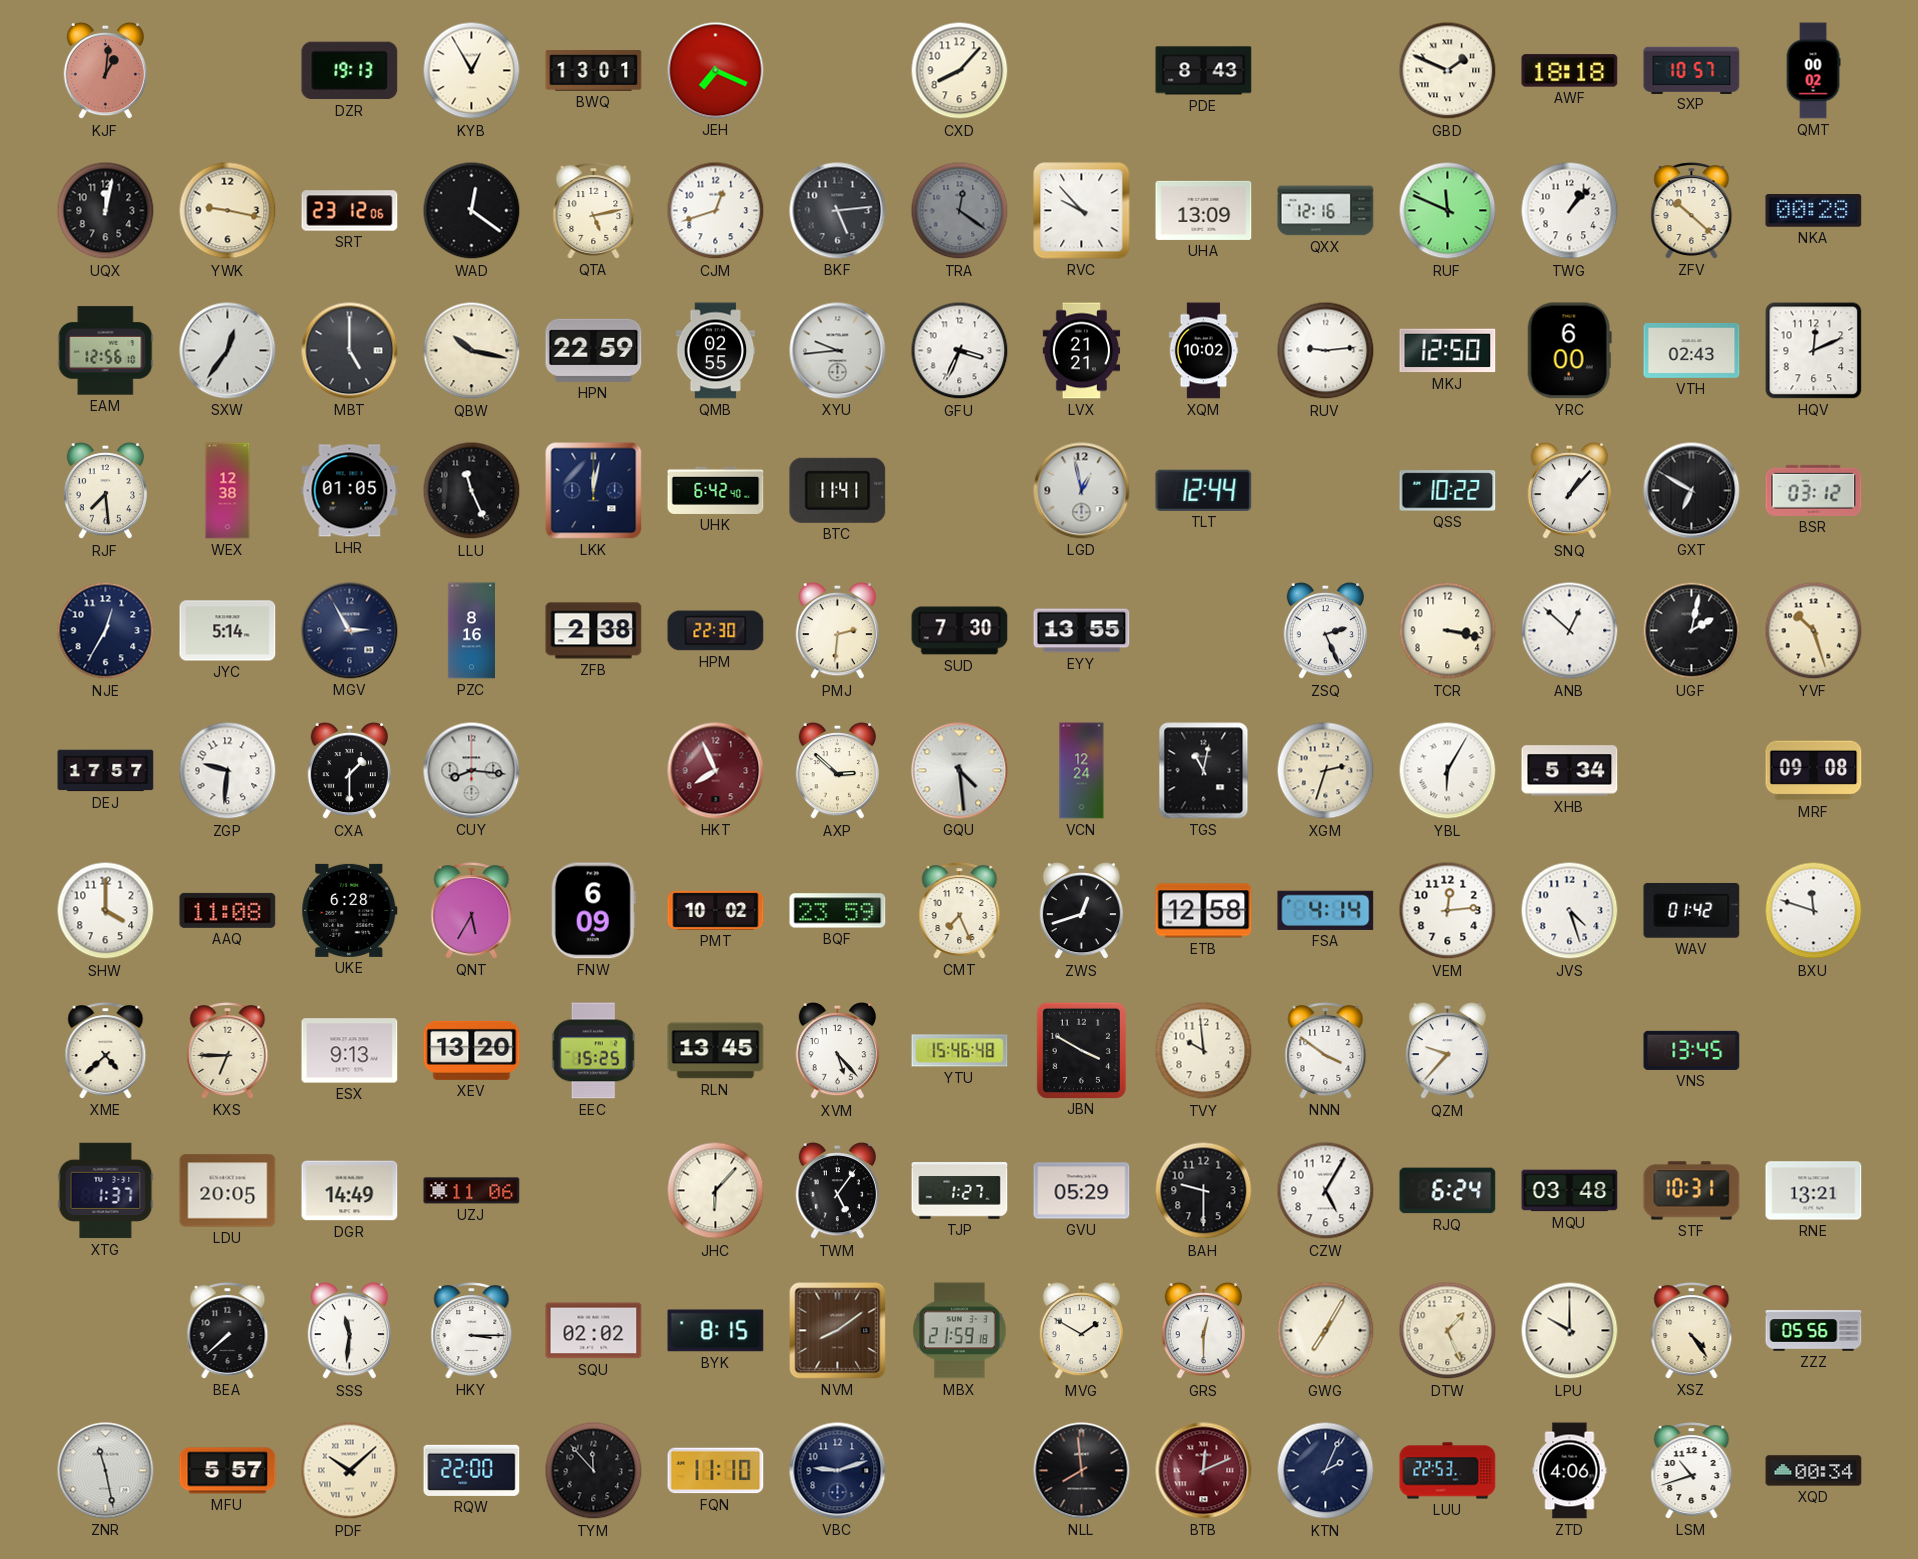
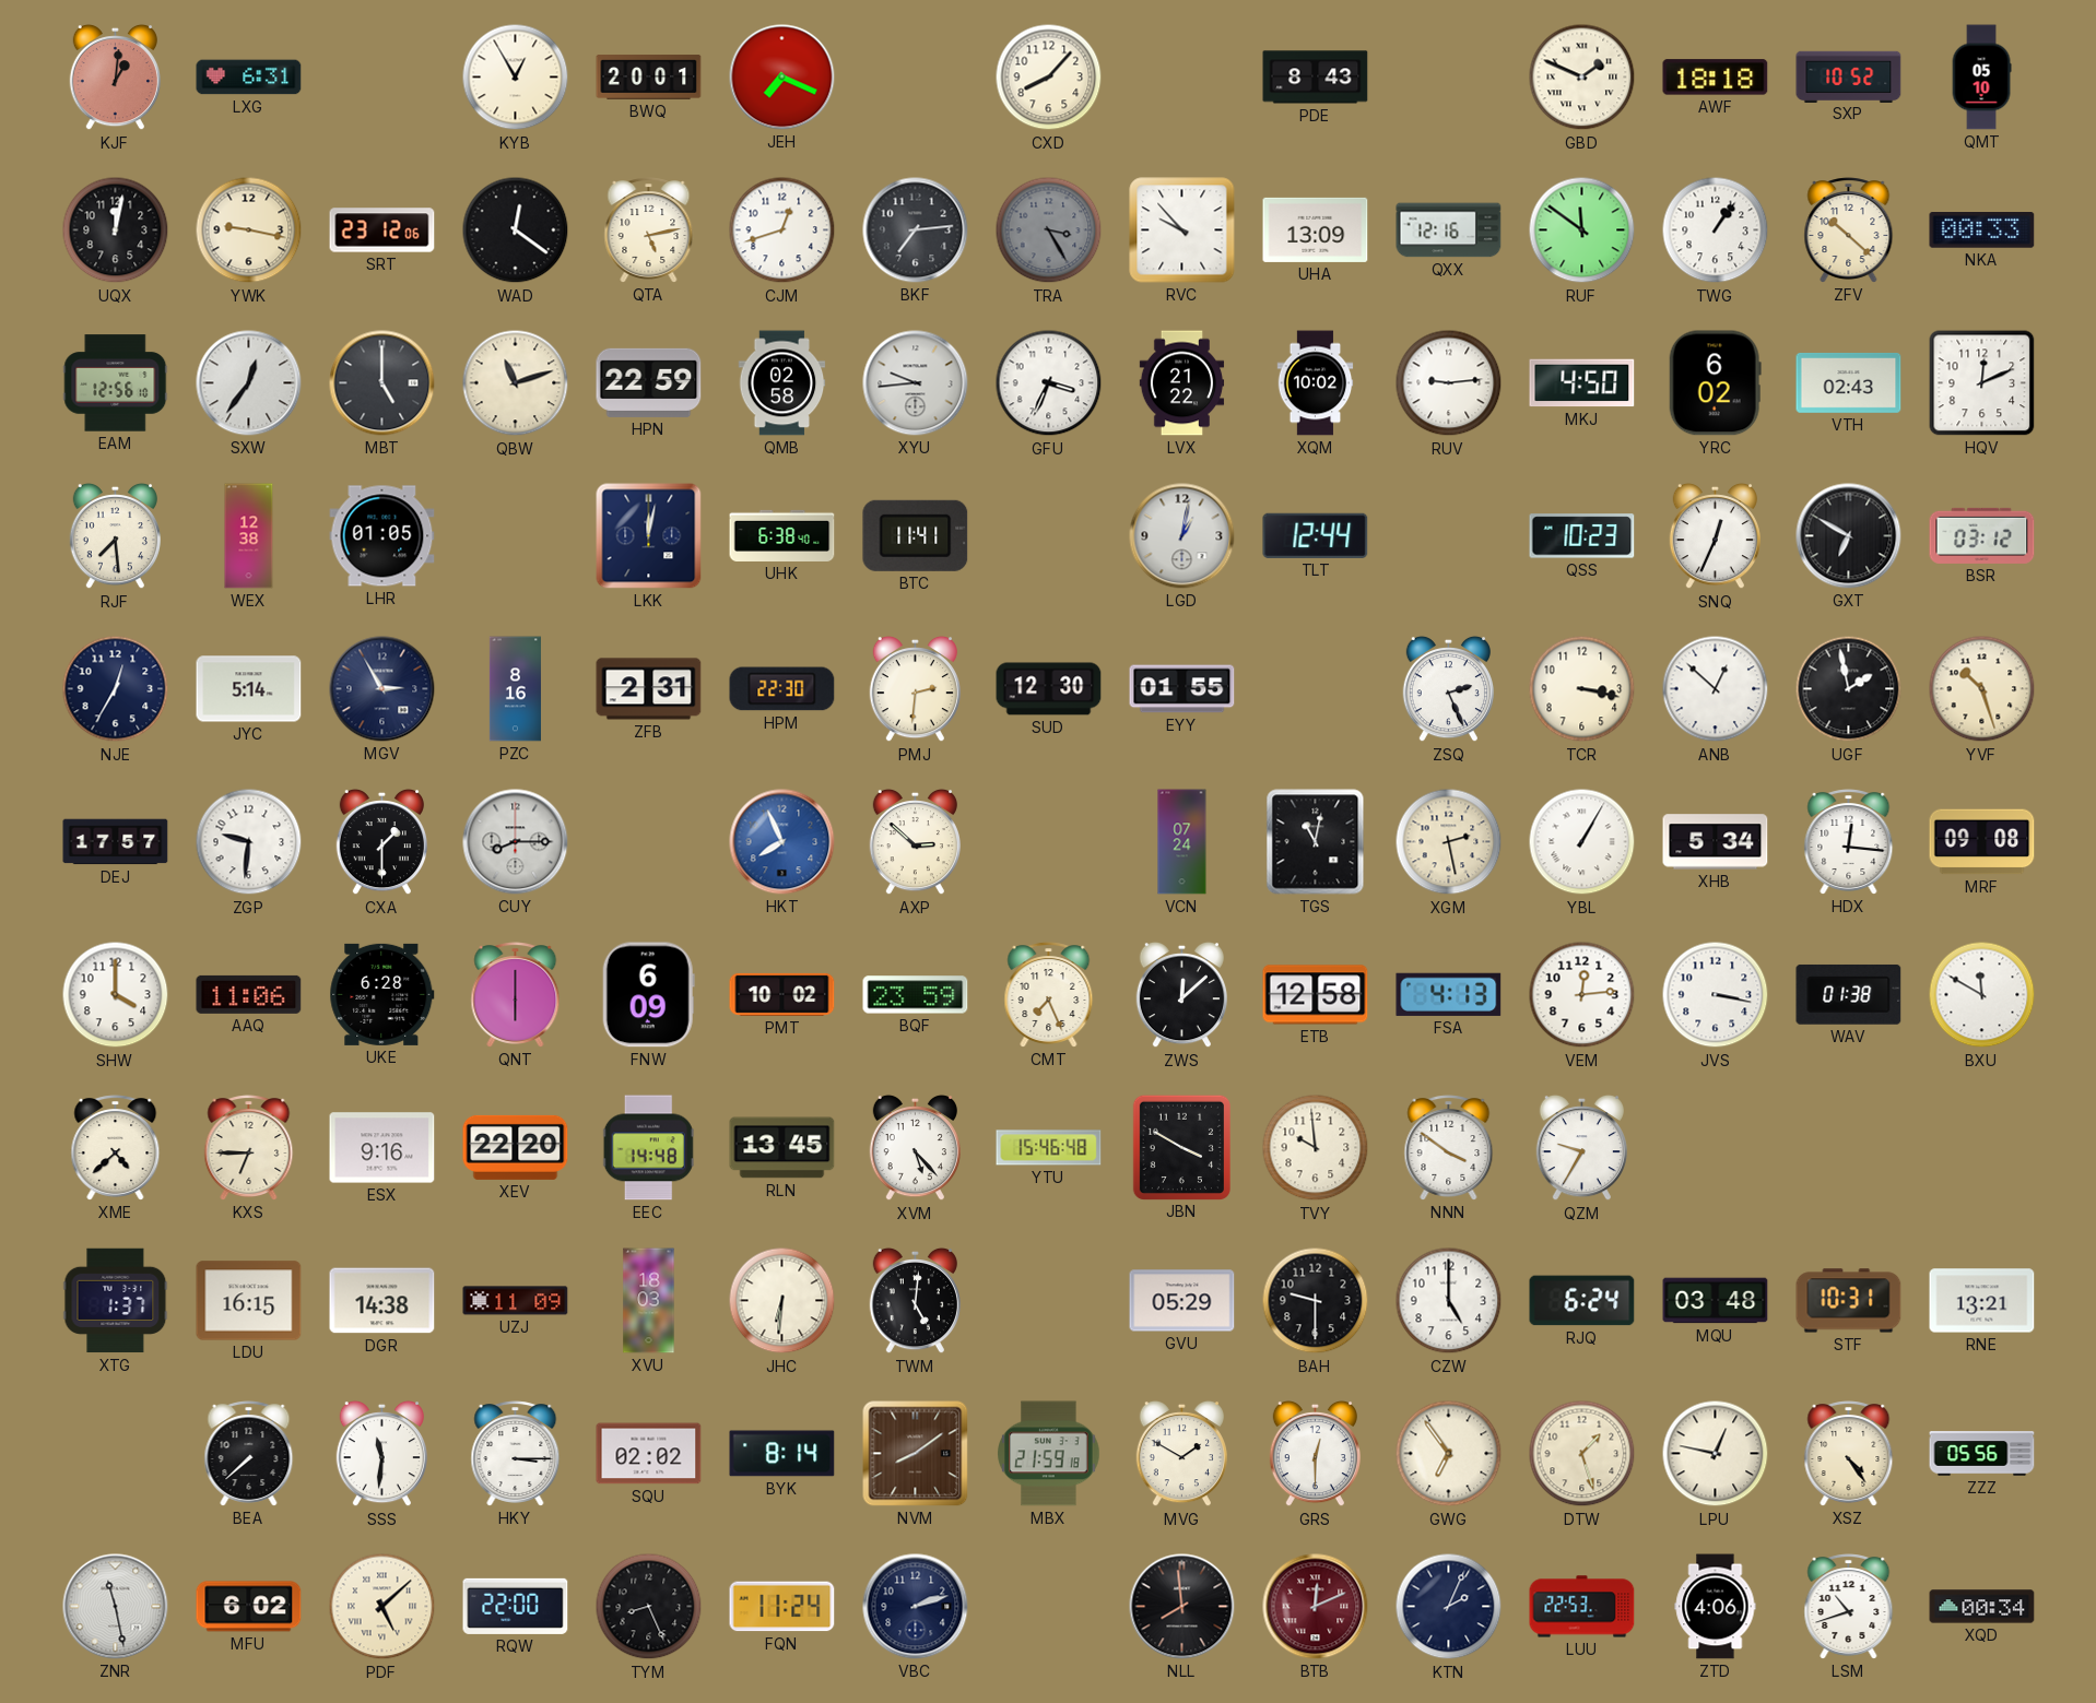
LXG: none -> 6:31
DZR: 19:13 -> none
BWQ: 13:01 -> 20:01
SXP: 10:57 -> 10:52
QMT: 00:02 -> 05:10
BKF: 5:14 -> 7:14
TRA: 12:21 -> 3:25
RUF: 11:49 -> 11:51
TWG: 1:07 -> 1:06
NKA: 00:28 -> 00:33
QBW: 10:17 -> 11:12
QMB: 02:55 -> 02:58
LVX: 21:21 -> 21:22
MKJ: 12:50 -> 4:50
YRC: 6:00 -> 6:02
LLU: 11:26 -> none
UHK: 6:42 -> 6:38
LGD: 12:58 -> 1:02
QSS: 10:22 -> 10:23
SNQ: 1:07 -> 12:34
ZFB: 2:38 -> 2:31
SUD: 7:30 -> 12:30
EYY: 13:55 -> 01:55
UGF: 2:02 -> 1:58
CUY: 8:16 -> 8:15
HKT dial: burgundy -> blue
GQU: 4:29 -> none
VCN: 12:24 -> 07:24
XGM: 2:33 -> 2:28
YBL: 6:05 -> 1:05
HDX: none -> 12:16
AAQ: 11:08 -> 11:06
QNT: 5:35 -> 6:00
ZWS: 12:42 -> 12:08
FSA: 4:14 -> 4:13
JVS: 4:27 -> 3:17
WAV: 01:42 -> 01:38
BXU: 11:48 -> 11:50
ESX: 9:13 -> 9:16
XEV: 13:20 -> 22:20
EEC: 15:25 -> 14:48
QZM: 9:37 -> 9:35
VNS: 13:45 -> none
LDU: 20:05 -> 16:15
DGR: 14:49 -> 14:38
UZJ: 11:06 -> 11:09
XVU: none -> 18:03
JHC: 6:07 -> 6:31
TWM: 5:06 -> 5:01
TJP: 1:27 -> none
CZW: 5:05 -> 5:00
BYK: 8:15 -> 8:14
GWG: 7:05 -> 6:54
DTW: 1:26 -> 1:27
LPU: 10:00 -> 12:47
MFU: 5:57 -> 6:02
PDF: 10:08 -> 5:08
TYM: 11:53 -> 8:26
FQN: 11:10 -> 11:24
VBC: 9:12 -> 2:12
